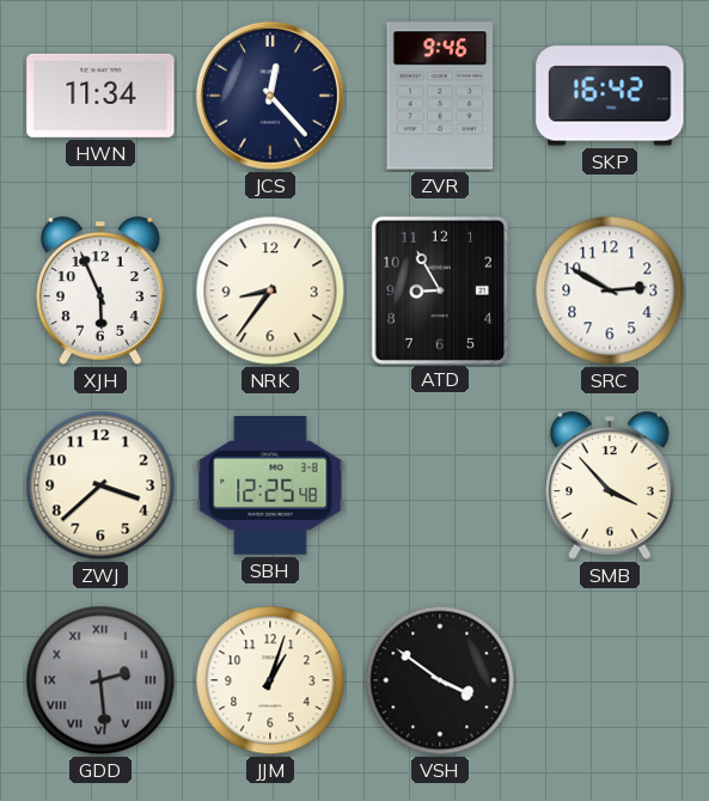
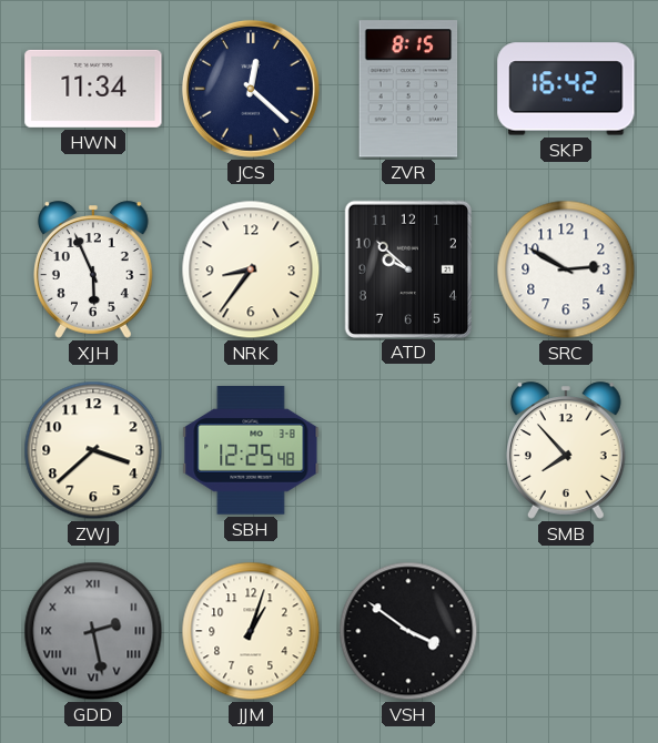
JCS: 12:23 -> 12:22
ZVR: 9:46 -> 8:15
ATD: 8:55 -> 9:52
SMB: 3:53 -> 7:53
GDD: 2:29 -> 2:28
